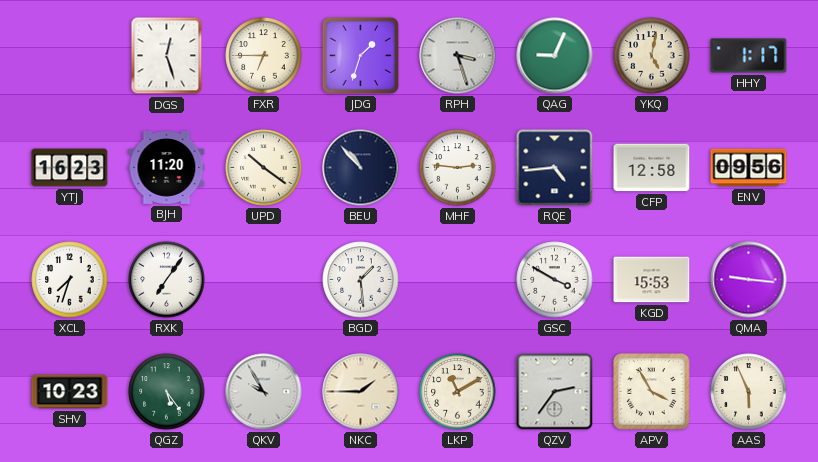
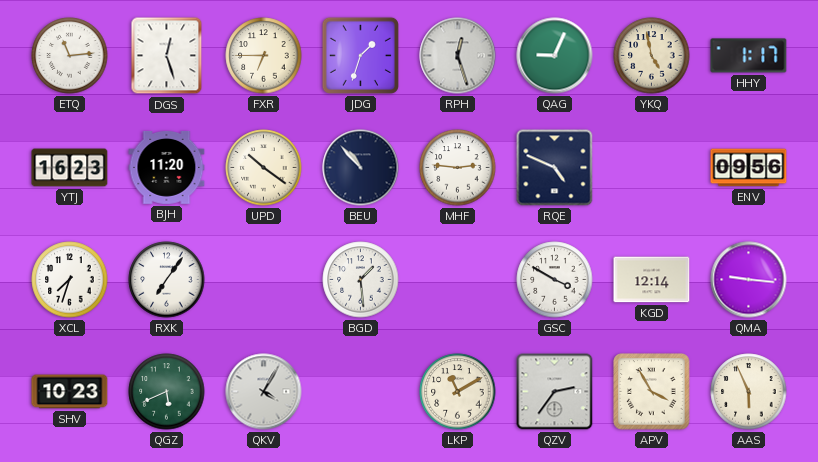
ETQ: none -> 11:14
RPH: 3:27 -> 12:27
YKQ: 5:02 -> 4:58
RQE: 4:44 -> 4:49
CFP: 12:58 -> none
KGD: 15:53 -> 12:14
QGZ: 5:24 -> 5:41
QKV: 9:55 -> 4:05
NKC: 1:45 -> none
